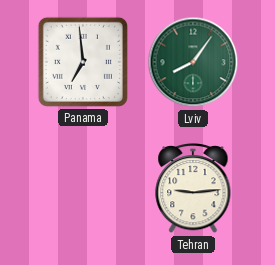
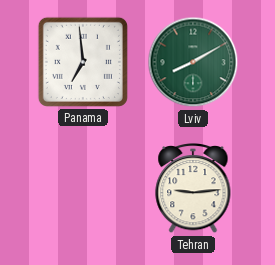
Lviv: 8:06 -> 8:10
